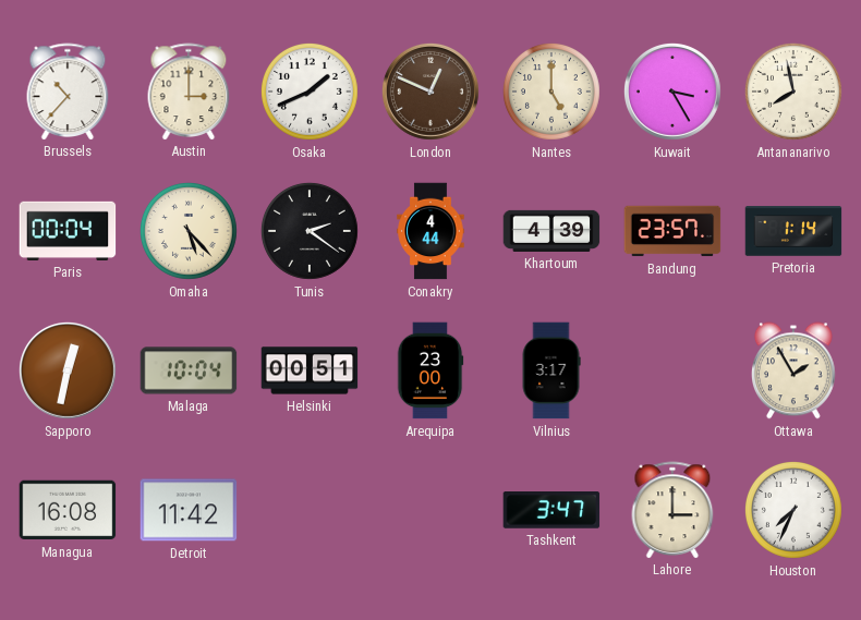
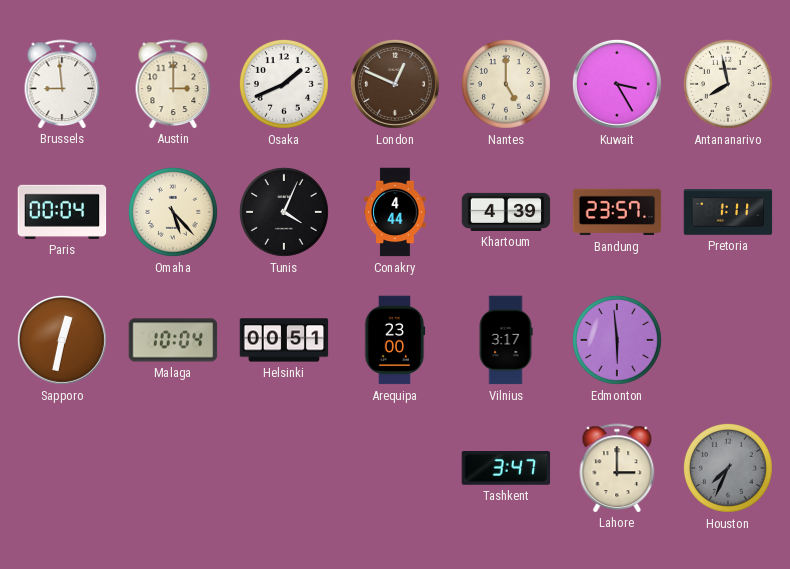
Brussels: 10:37 -> 8:59
Tunis: 2:21 -> 4:04
Pretoria: 1:14 -> 1:11
Edmonton: none -> 5:59
Ottawa: 1:55 -> none
Managua: 16:08 -> none
Detroit: 11:42 -> none
Houston dial: white -> grey
